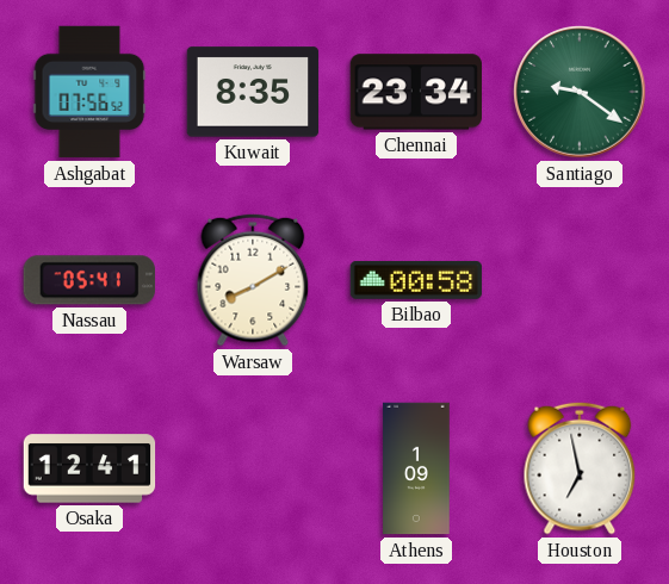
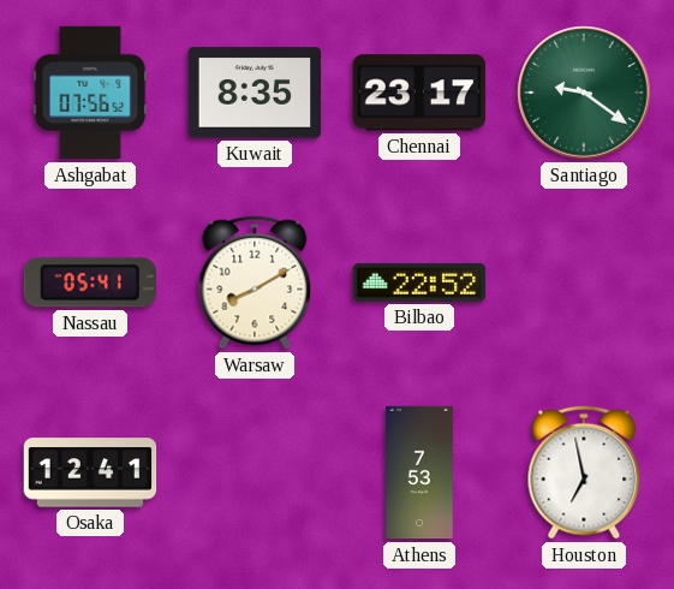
Chennai: 23:34 -> 23:17
Bilbao: 00:58 -> 22:52
Athens: 1:09 -> 7:53
